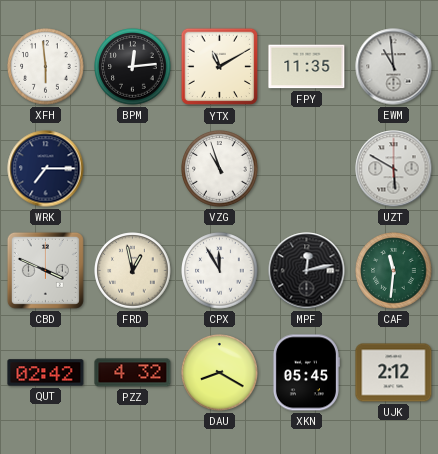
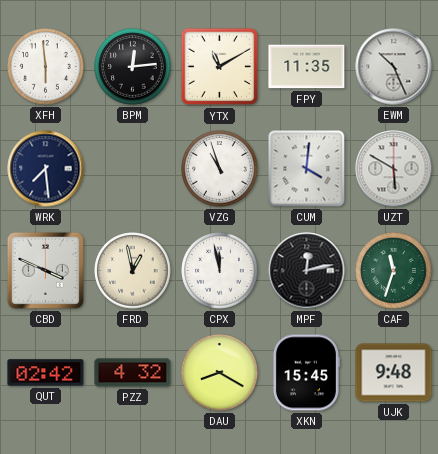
EWM: 10:59 -> 10:26
WRK: 7:15 -> 7:29
CUM: none -> 4:01
CPX: 11:55 -> 11:58
CAF: 11:31 -> 11:33
XKN: 05:45 -> 15:45
UJK: 2:12 -> 9:48
